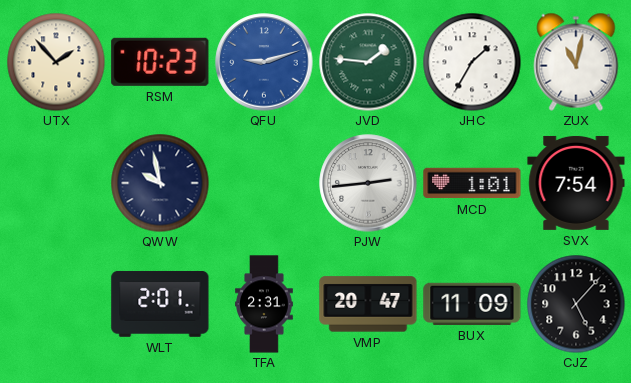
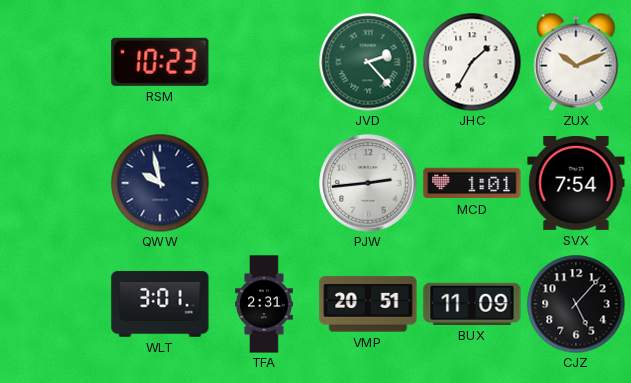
UTX: 1:53 -> none
QFU: 9:12 -> none
JVD: 1:46 -> 2:23
ZUX: 11:02 -> 10:11
WLT: 2:01 -> 3:01
VMP: 20:47 -> 20:51
